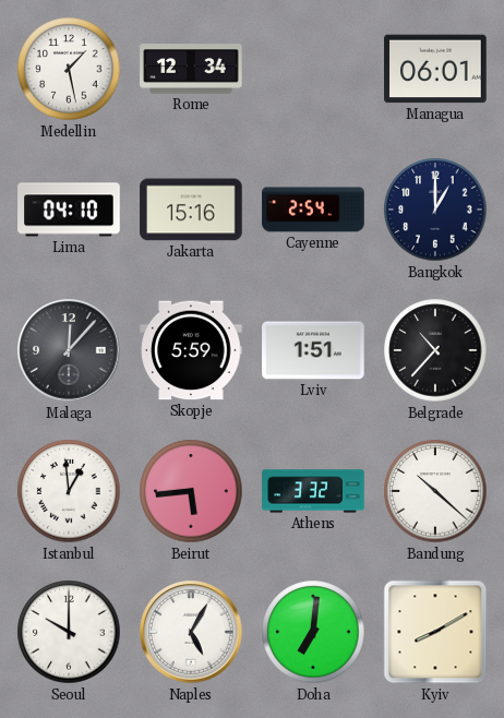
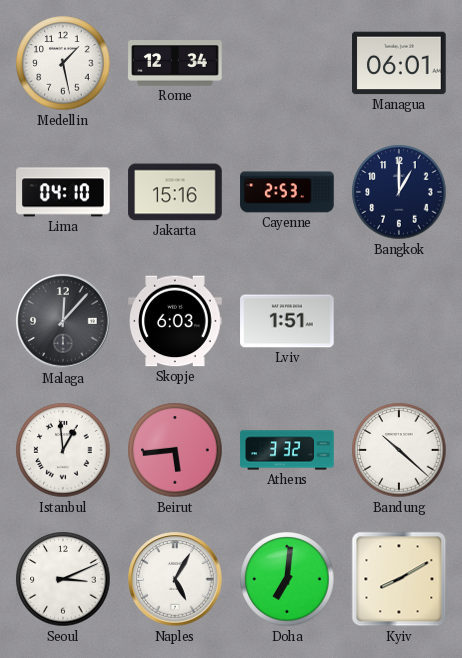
Cayenne: 2:54 -> 2:53
Skopje: 5:59 -> 6:03
Belgrade: 10:37 -> none
Seoul: 10:00 -> 3:11
